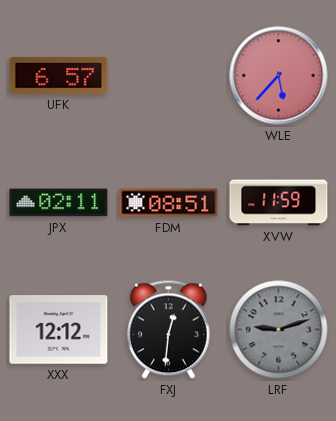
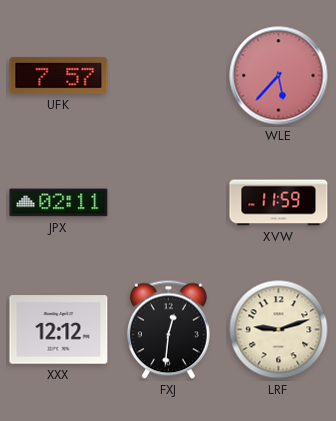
UFK: 6:57 -> 7:57
FDM: 08:51 -> none
LRF dial: grey -> cream
